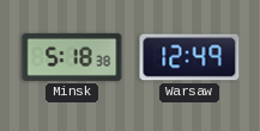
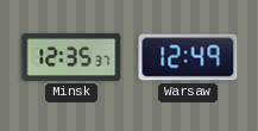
Minsk: 5:18 -> 12:35
